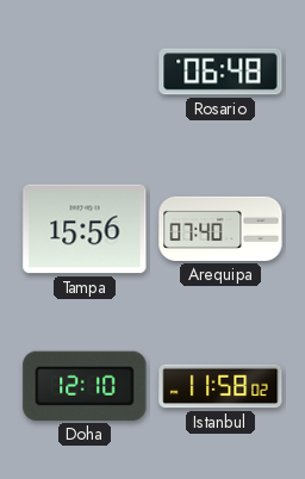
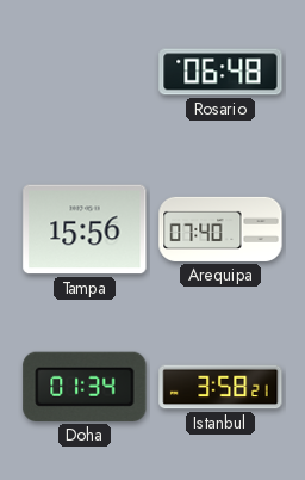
Doha: 12:10 -> 01:34
Istanbul: 11:58 -> 3:58
